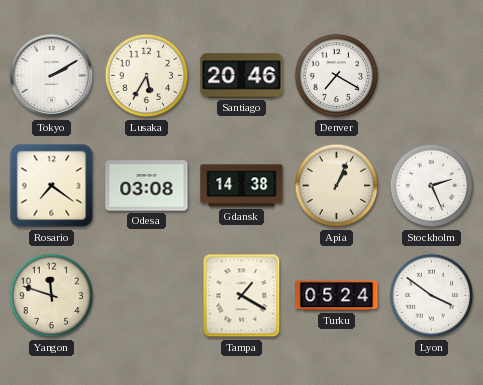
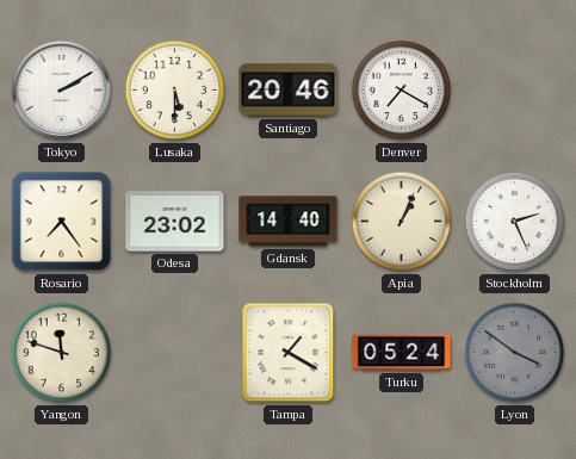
Lusaka: 5:35 -> 5:30
Rosario: 7:21 -> 7:24
Odesa: 03:08 -> 23:02
Gdansk: 14:38 -> 14:40
Lyon dial: white -> grey
